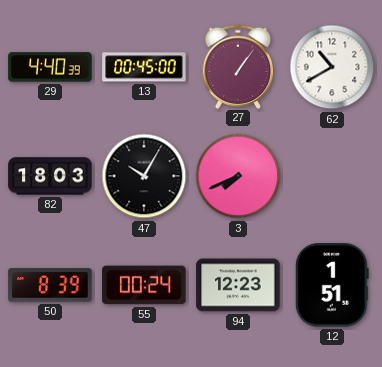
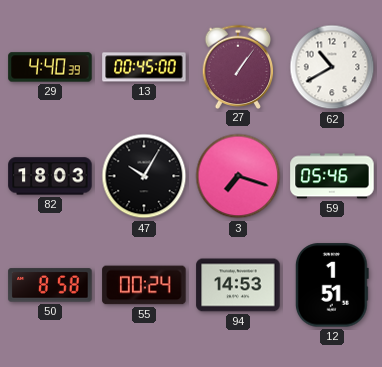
3: 7:41 -> 7:18
59: none -> 05:46
50: 8:39 -> 8:58
94: 12:23 -> 14:53
